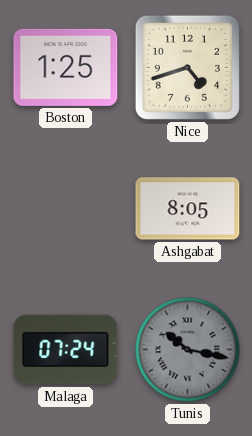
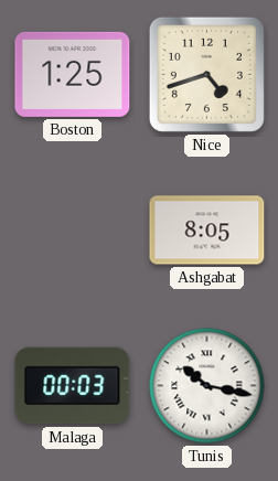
Malaga: 07:24 -> 00:03
Tunis dial: grey -> white
